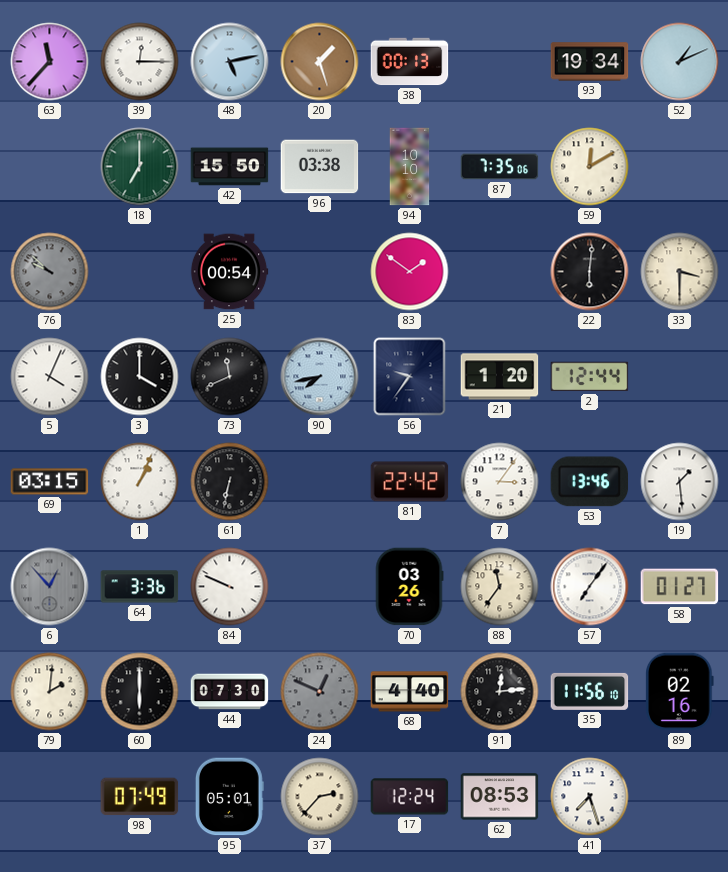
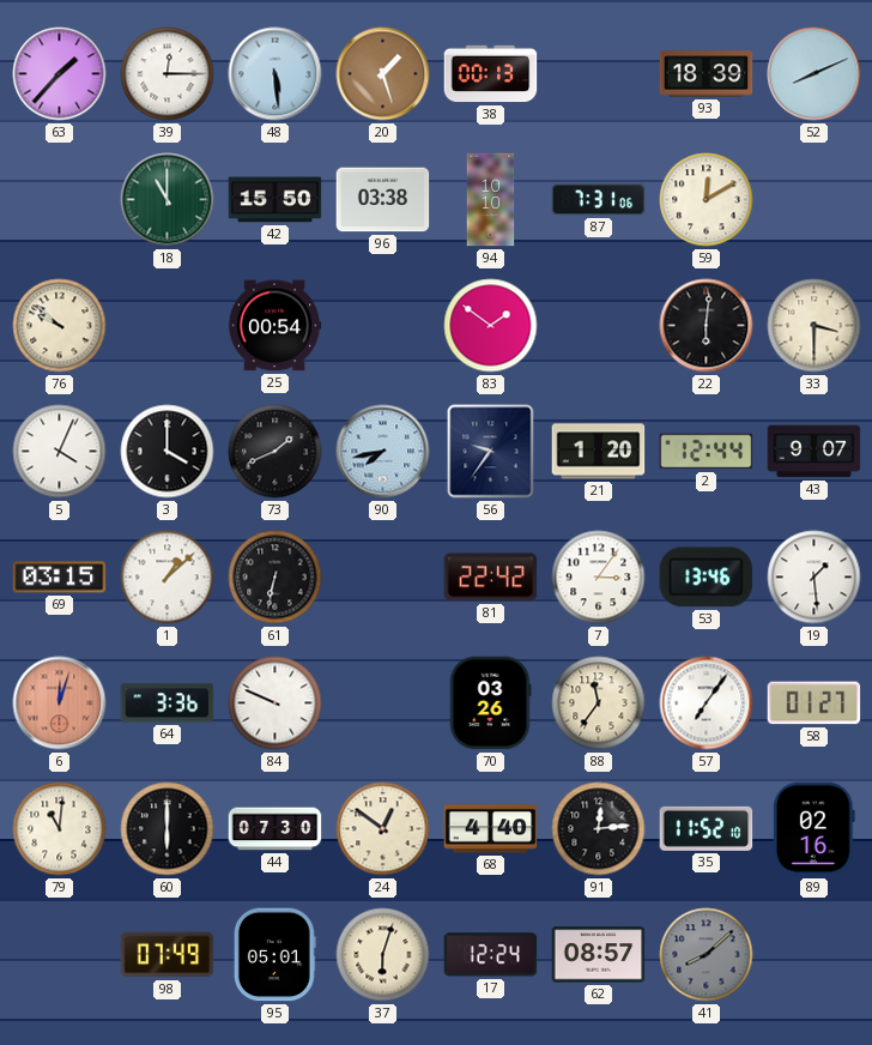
63: 11:37 -> 1:37
48: 5:13 -> 5:29
93: 19:34 -> 18:39
52: 1:11 -> 8:11
18: 7:00 -> 11:00
87: 7:35 -> 7:31
76 dial: grey -> cream
73: 11:41 -> 1:41
43: none -> 9:07
1: 1:04 -> 1:08
6: 12:53 -> 12:03
6 dial: grey -> salmon
79: 2:01 -> 11:01
24: 12:49 -> 12:51
24 dial: grey -> cream
35: 11:56 -> 11:52
37: 2:37 -> 6:03
62: 08:53 -> 08:57
41: 7:27 -> 8:08
41 dial: white -> grey
